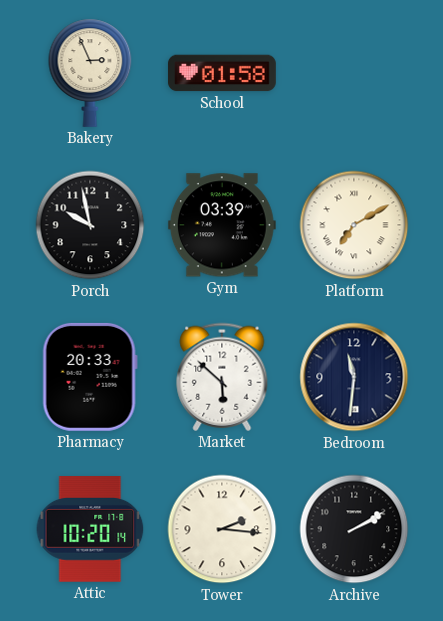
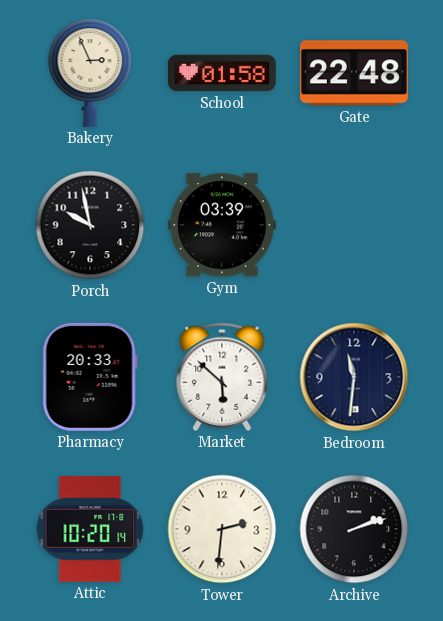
Gate: none -> 22:48
Platform: 7:10 -> none
Tower: 2:16 -> 2:31
Archive: 2:10 -> 2:12
